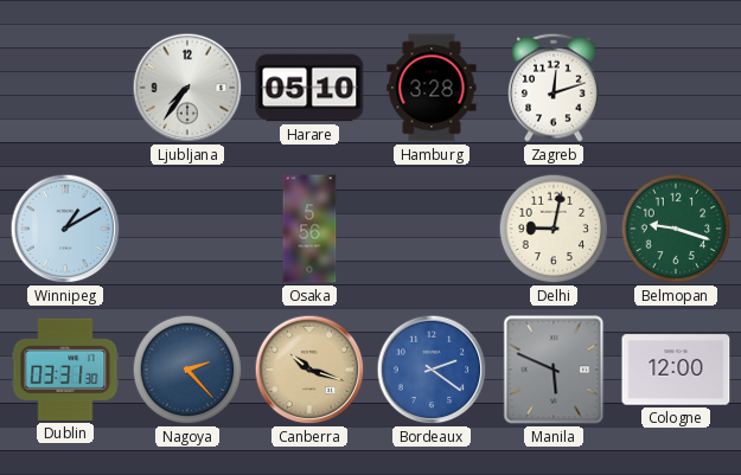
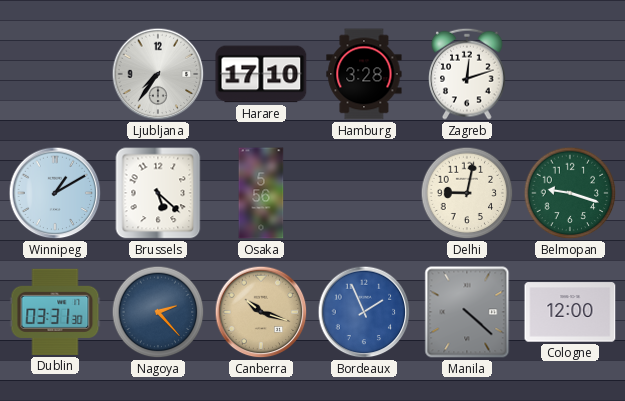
Harare: 05:10 -> 17:10
Brussels: none -> 5:22
Bordeaux: 2:21 -> 1:56
Manila: 5:49 -> 4:22
